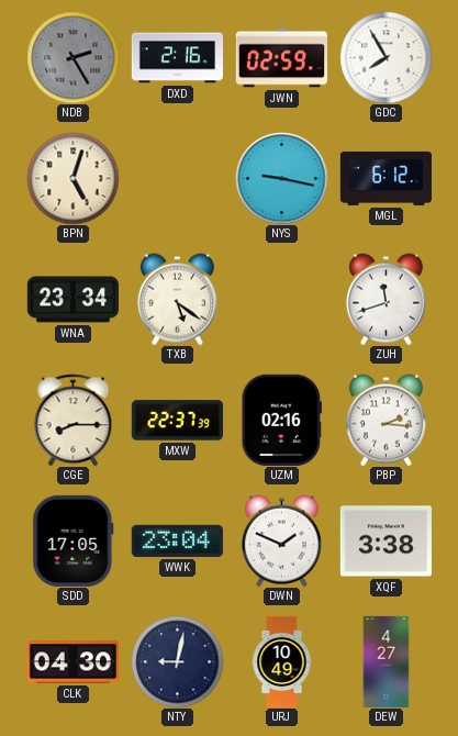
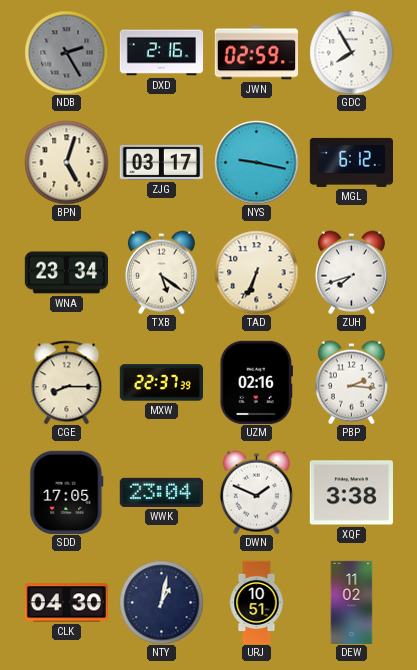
ZJG: none -> 03:17
TAD: none -> 6:34
ZUH: 11:42 -> 7:42
NTY: 9:02 -> 1:02
URJ: 10:49 -> 10:51
DEW: 4:27 -> 11:02
